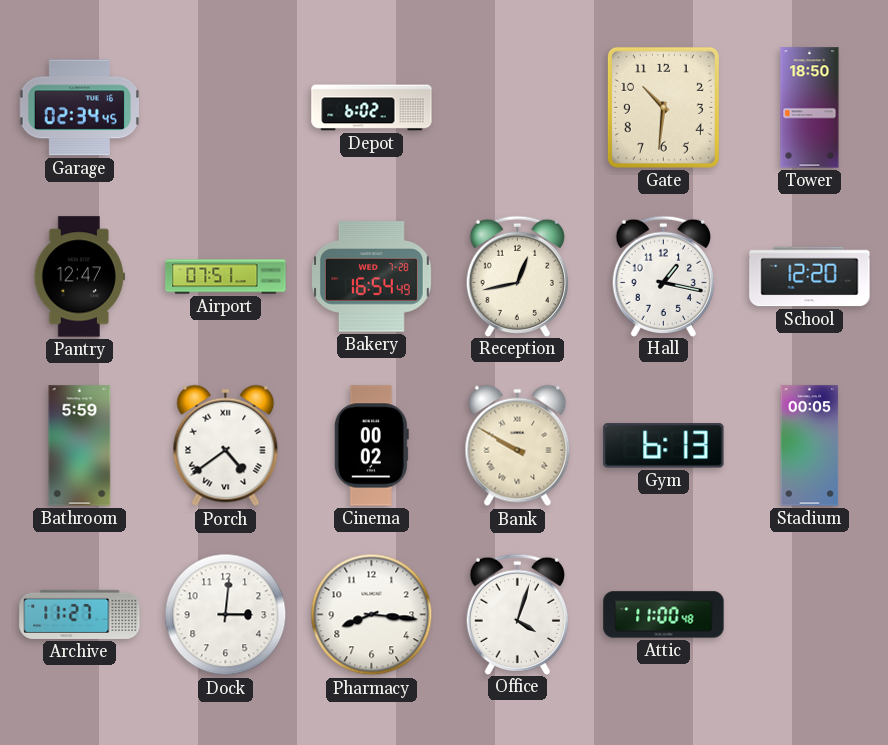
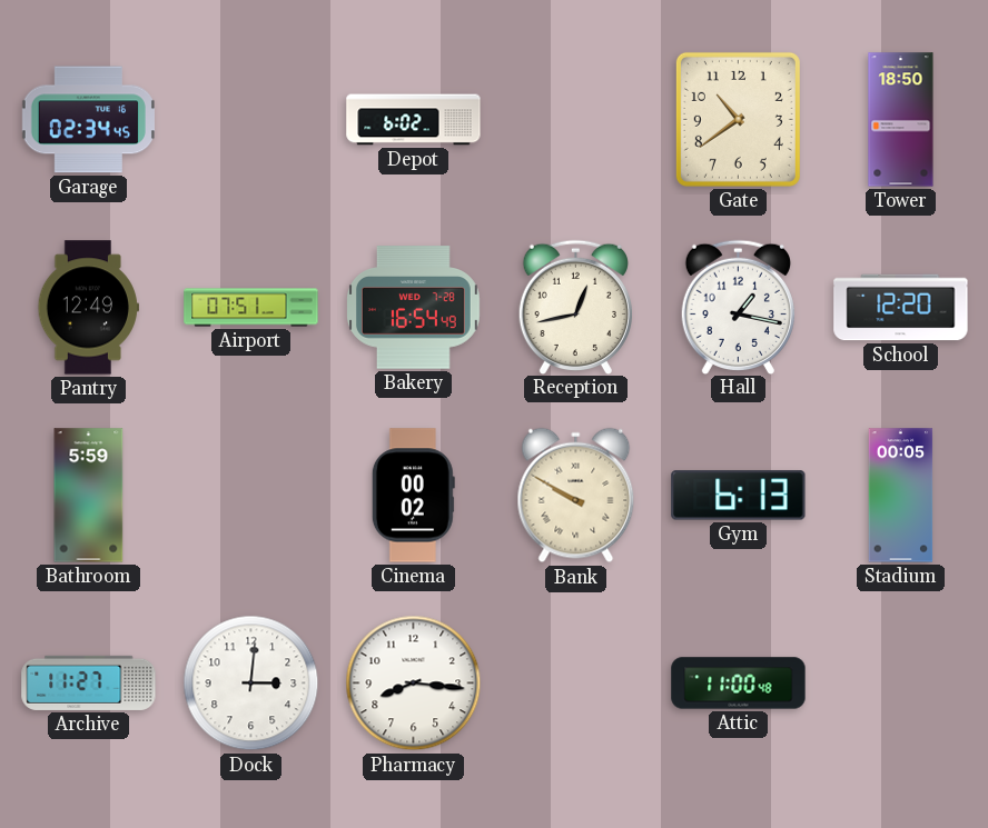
Gate: 10:31 -> 10:39
Pantry: 12:47 -> 12:49
Porch: 4:39 -> none
Office: 4:03 -> none
